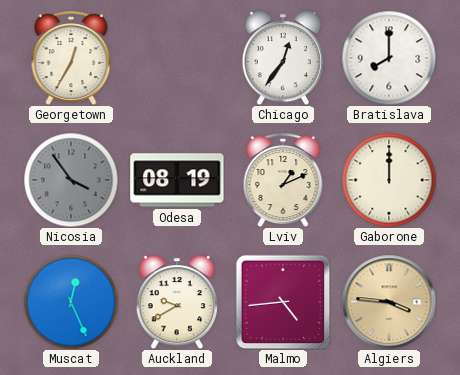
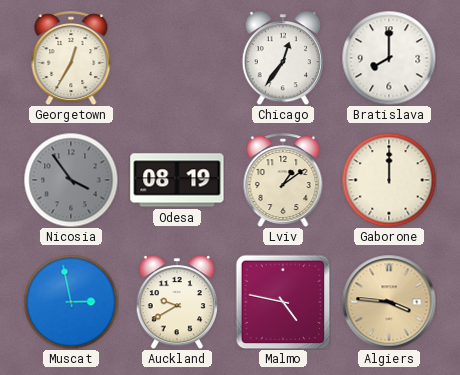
Lviv: 1:11 -> 1:09
Muscat: 12:26 -> 2:58
Malmo: 4:44 -> 4:47
